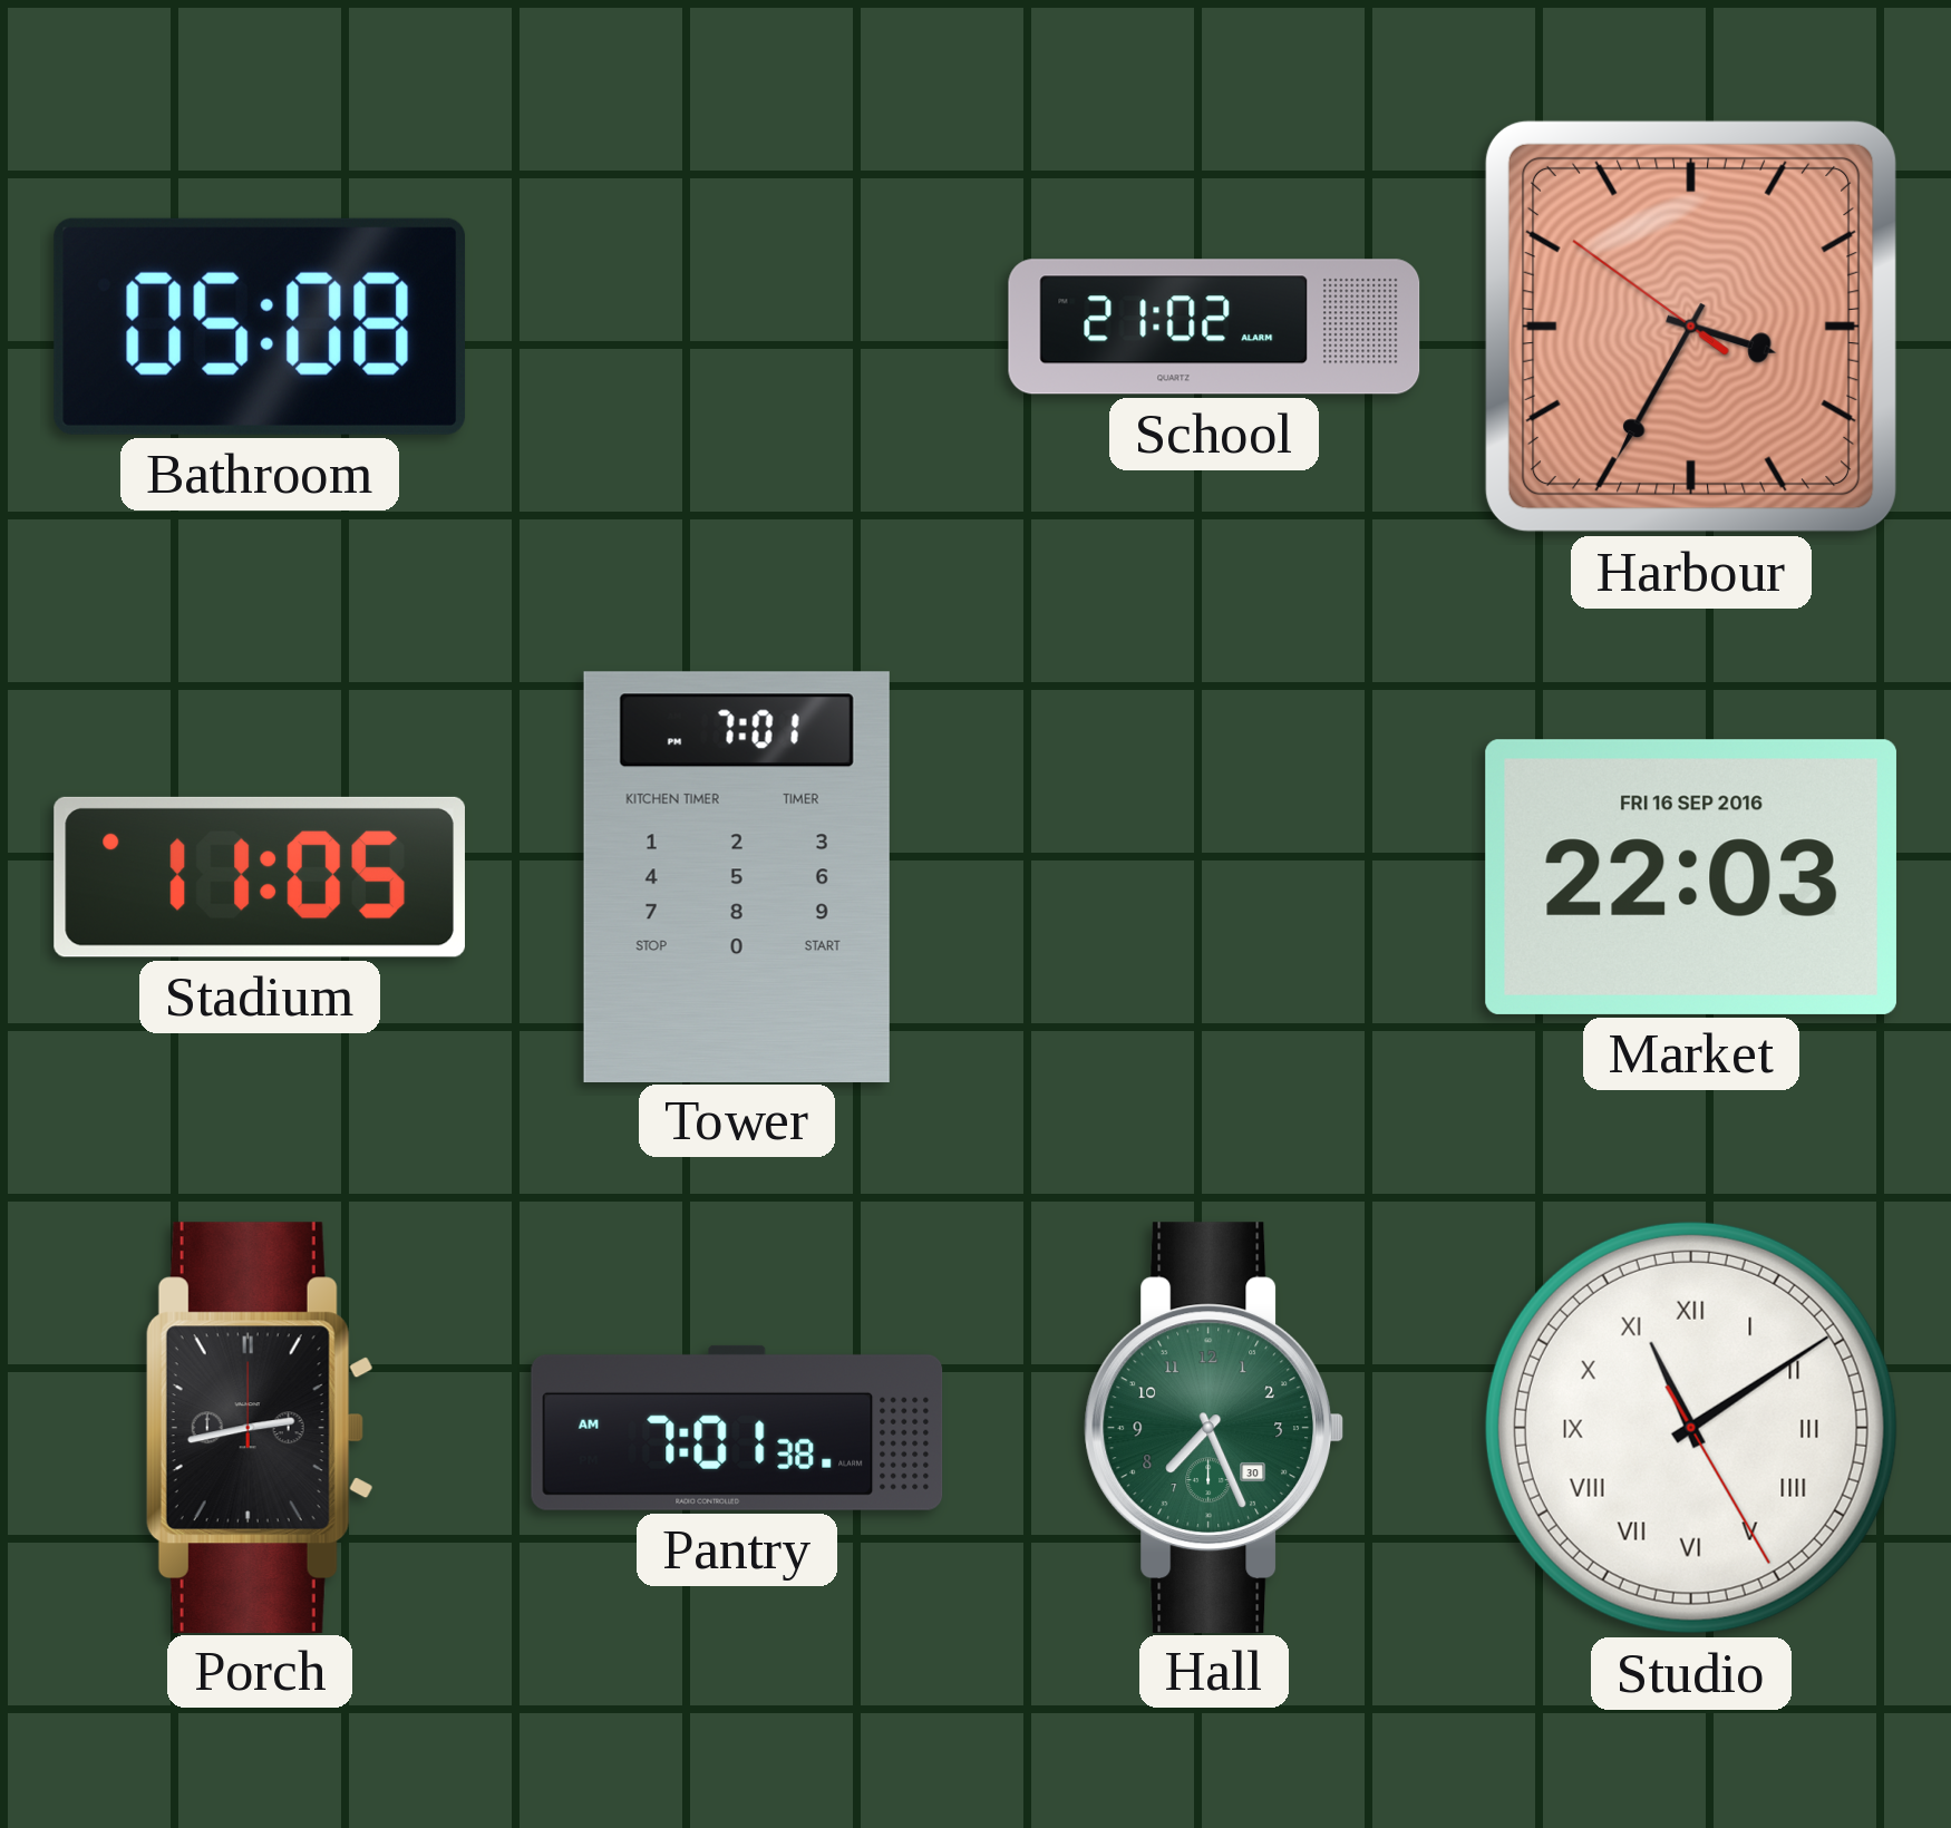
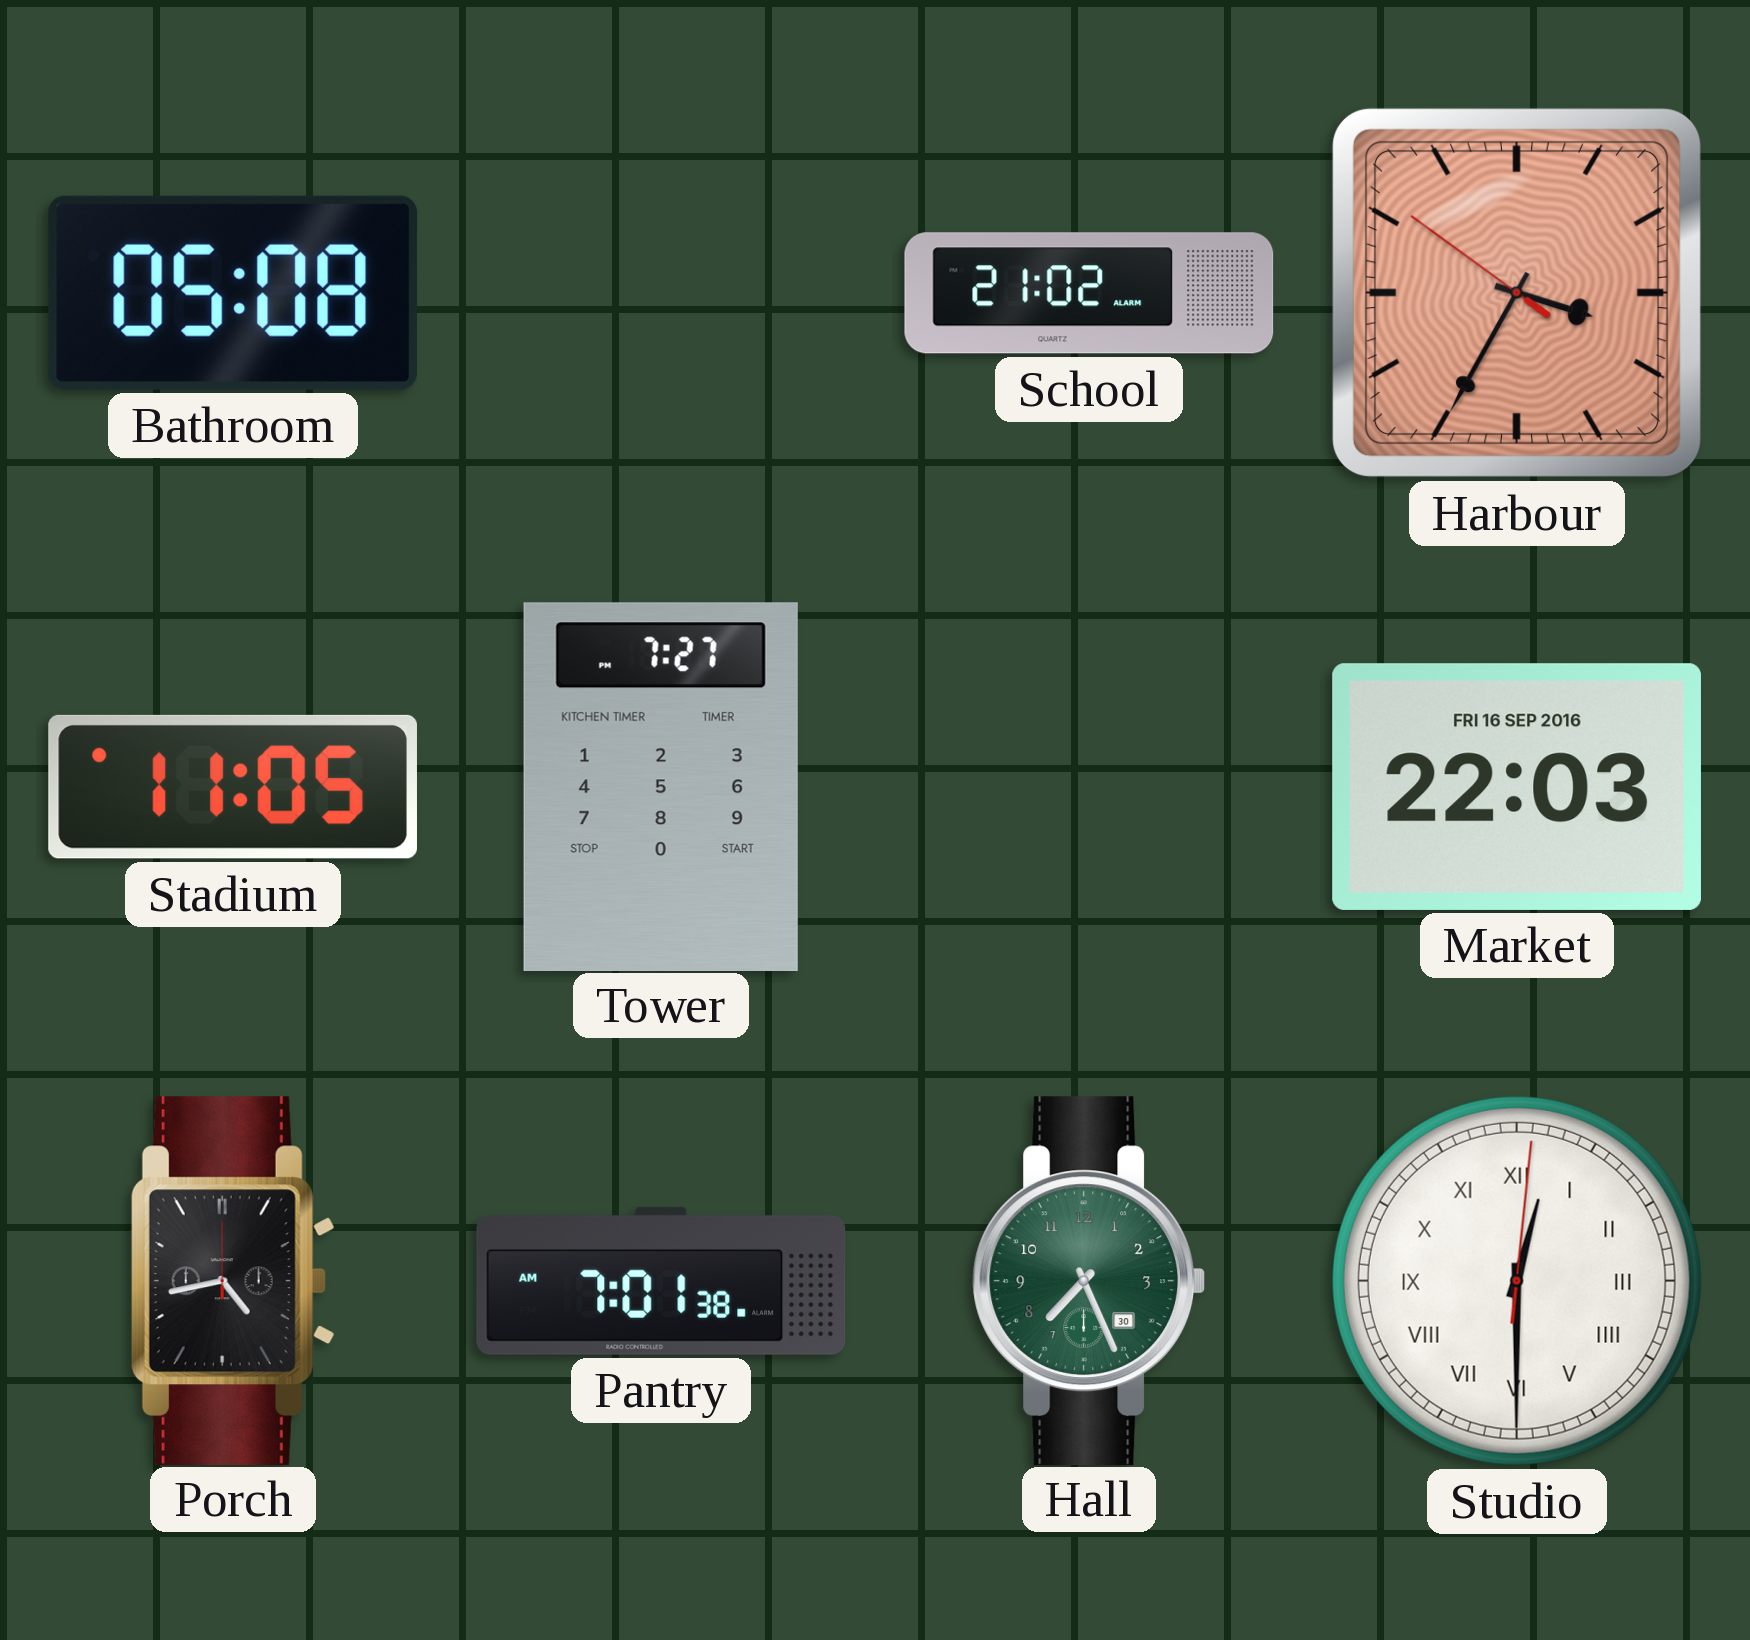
Tower: 7:01 -> 7:27
Porch: 2:43 -> 4:43
Studio: 11:09 -> 12:30
